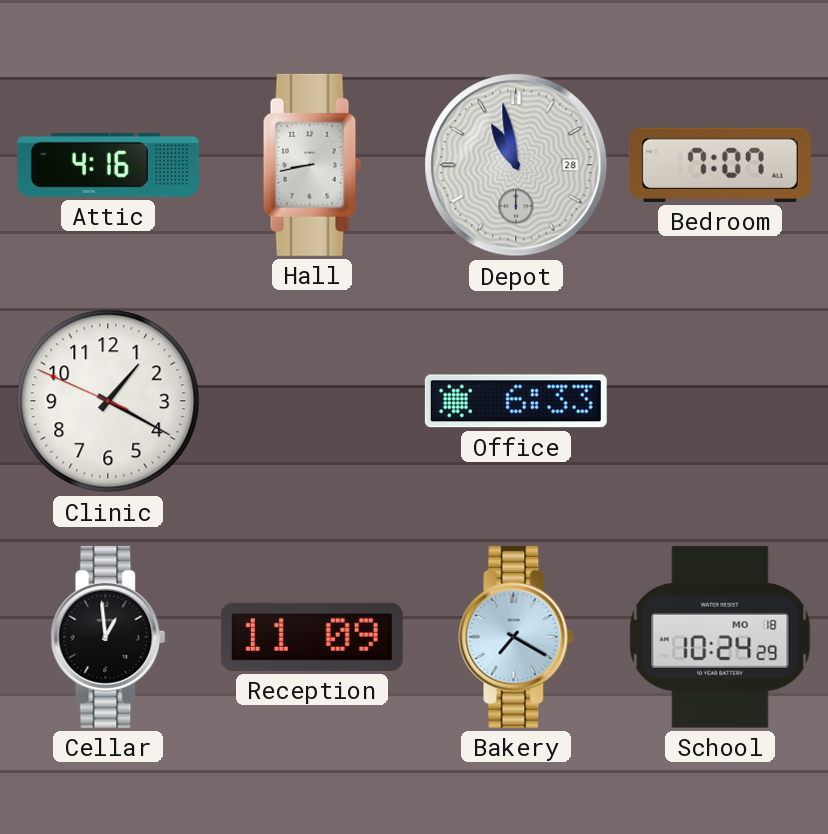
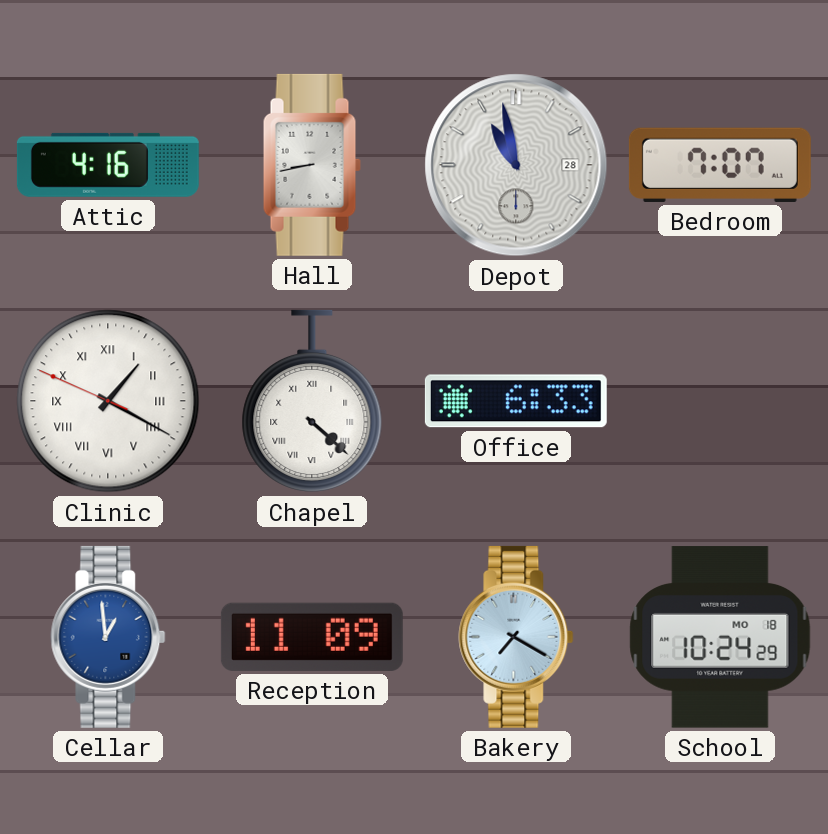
Clinic numerals: Arabic -> Roman
Chapel: none -> 4:22
Cellar dial: black -> blue
